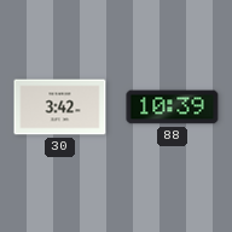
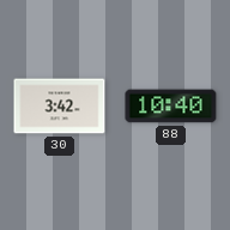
88: 10:39 -> 10:40
